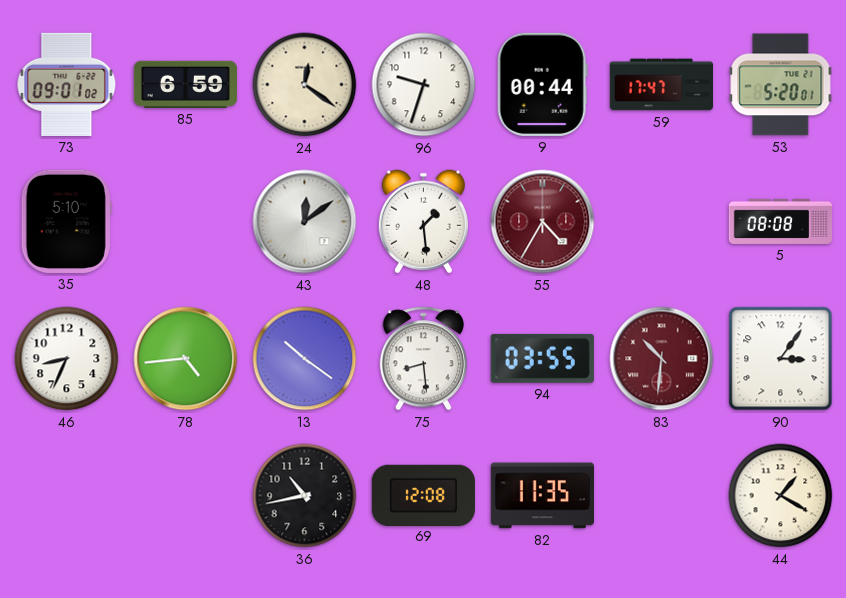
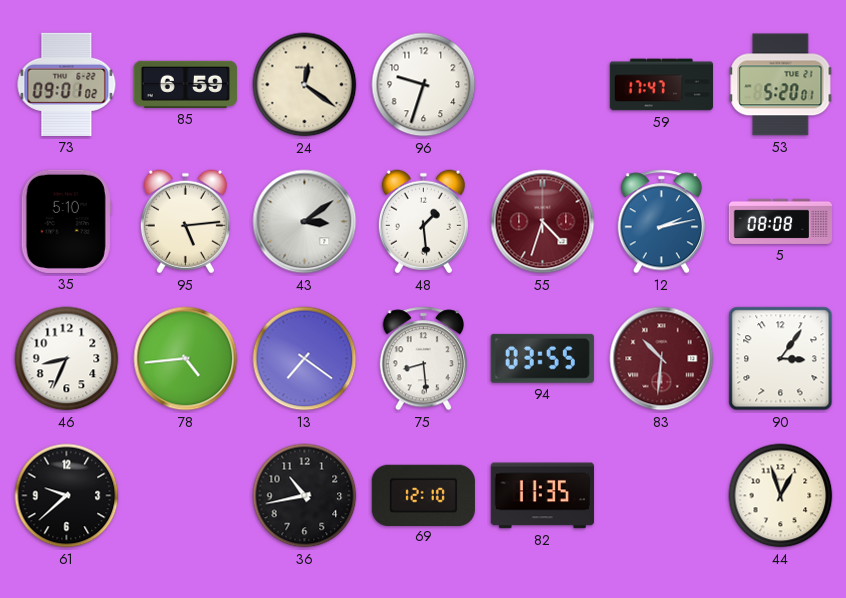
9: 00:44 -> none
95: none -> 5:14
43: 12:09 -> 3:09
55: 4:35 -> 4:33
12: none -> 2:13
13: 10:21 -> 7:21
61: none -> 9:38
69: 12:08 -> 12:10
44: 1:20 -> 12:57
